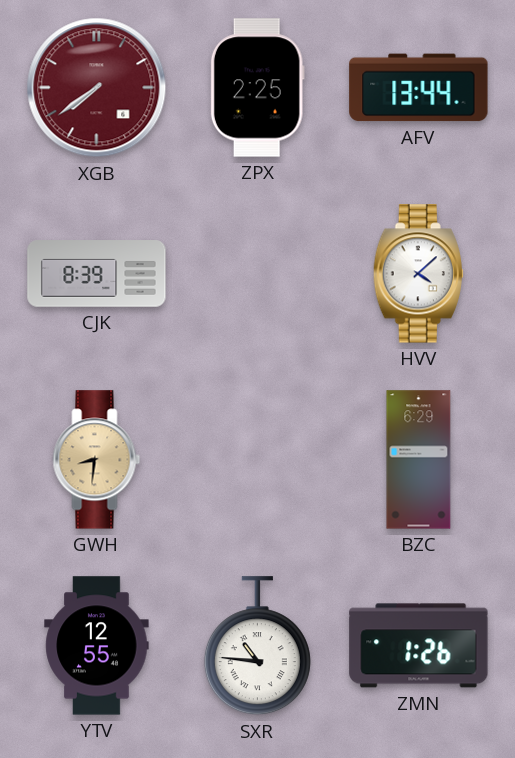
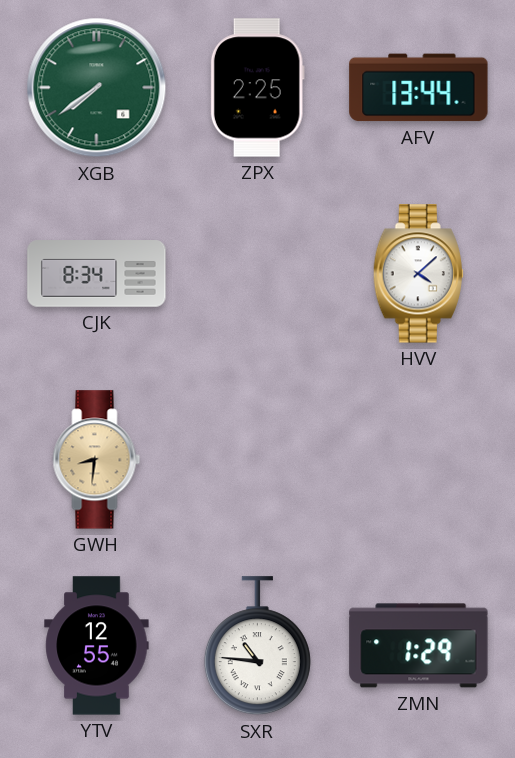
XGB dial: burgundy -> green
CJK: 8:39 -> 8:34
BZC: 6:29 -> none
ZMN: 1:26 -> 1:29
